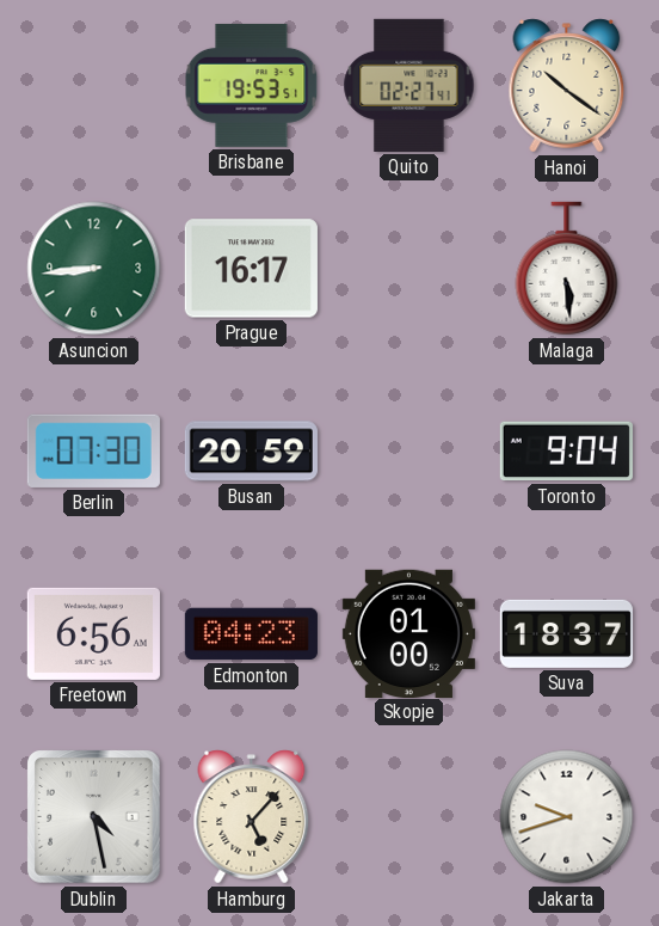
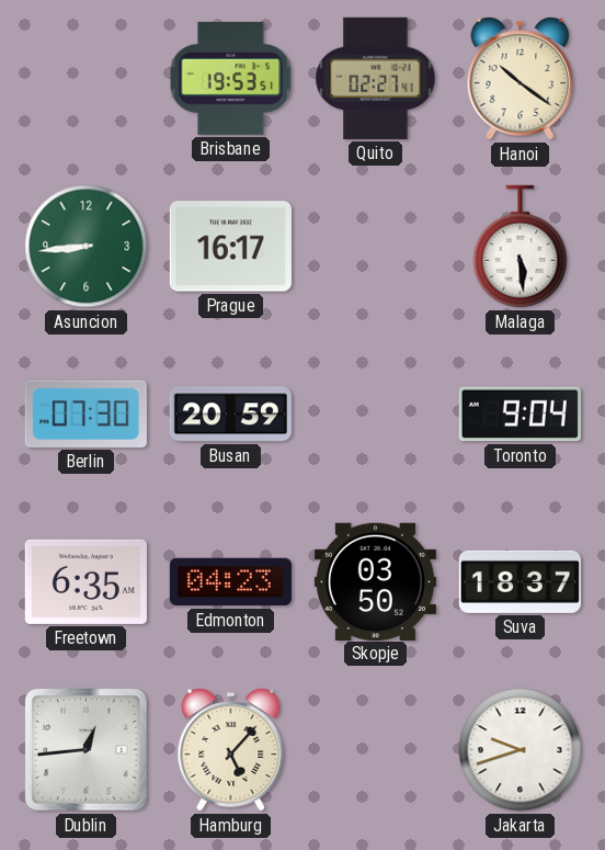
Freetown: 6:56 -> 6:35
Skopje: 01:00 -> 03:50
Dublin: 4:28 -> 12:44
